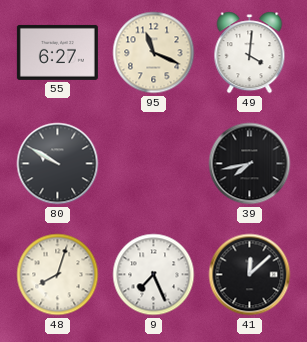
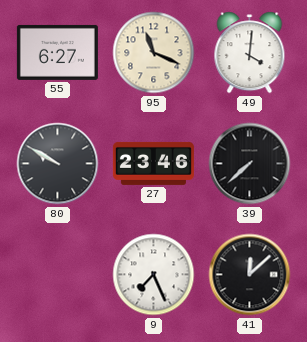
27: none -> 23:46
39: 7:43 -> 7:38
48: 8:03 -> none
